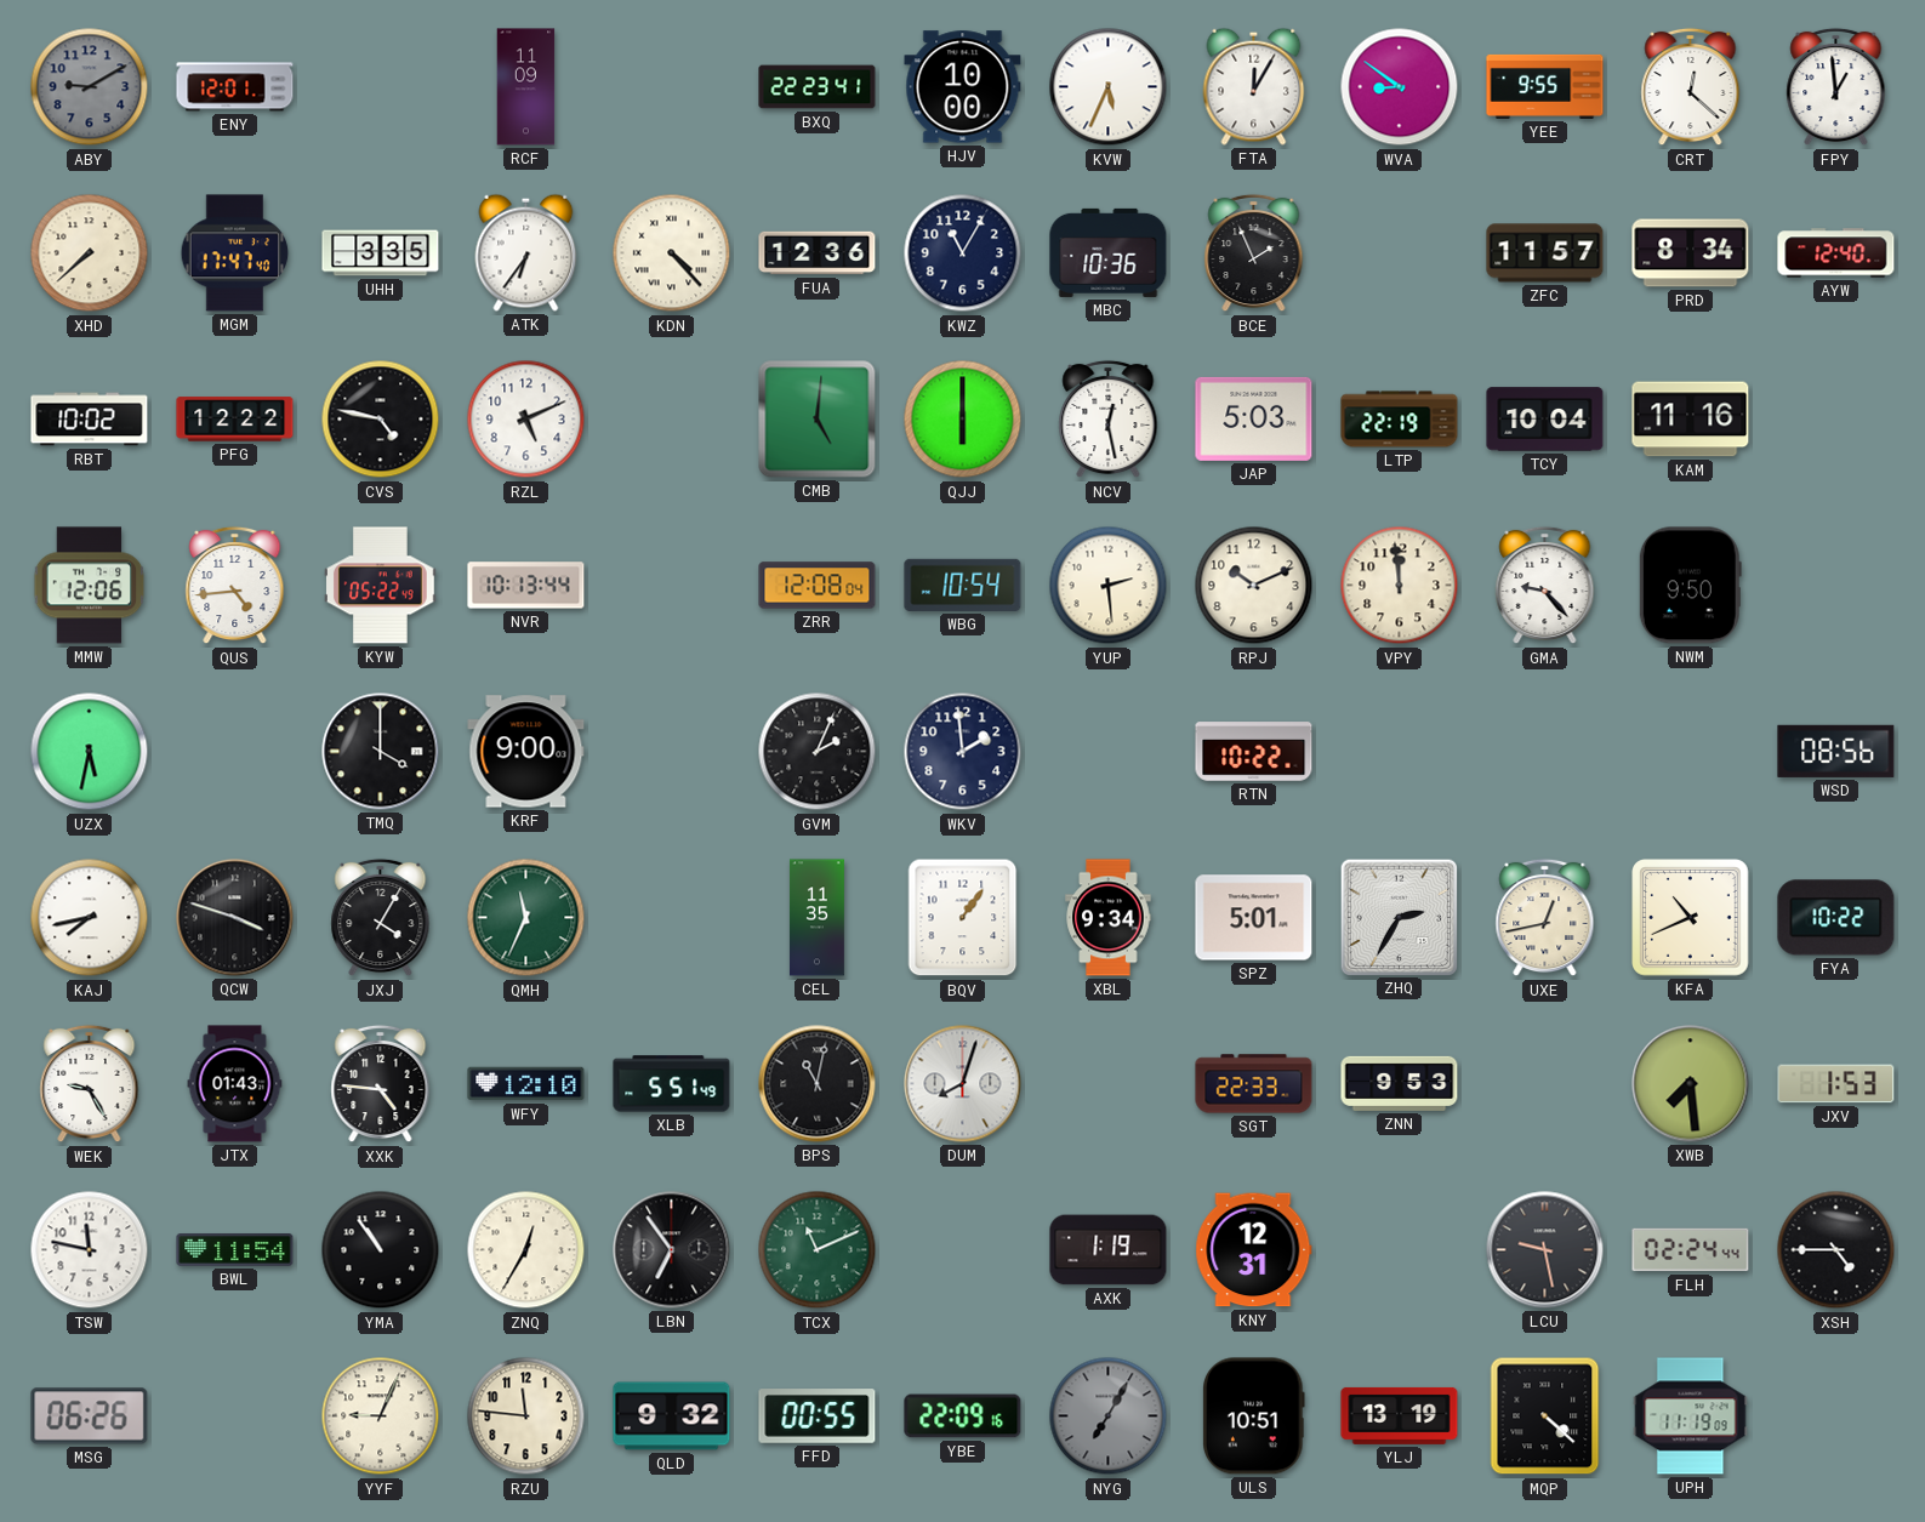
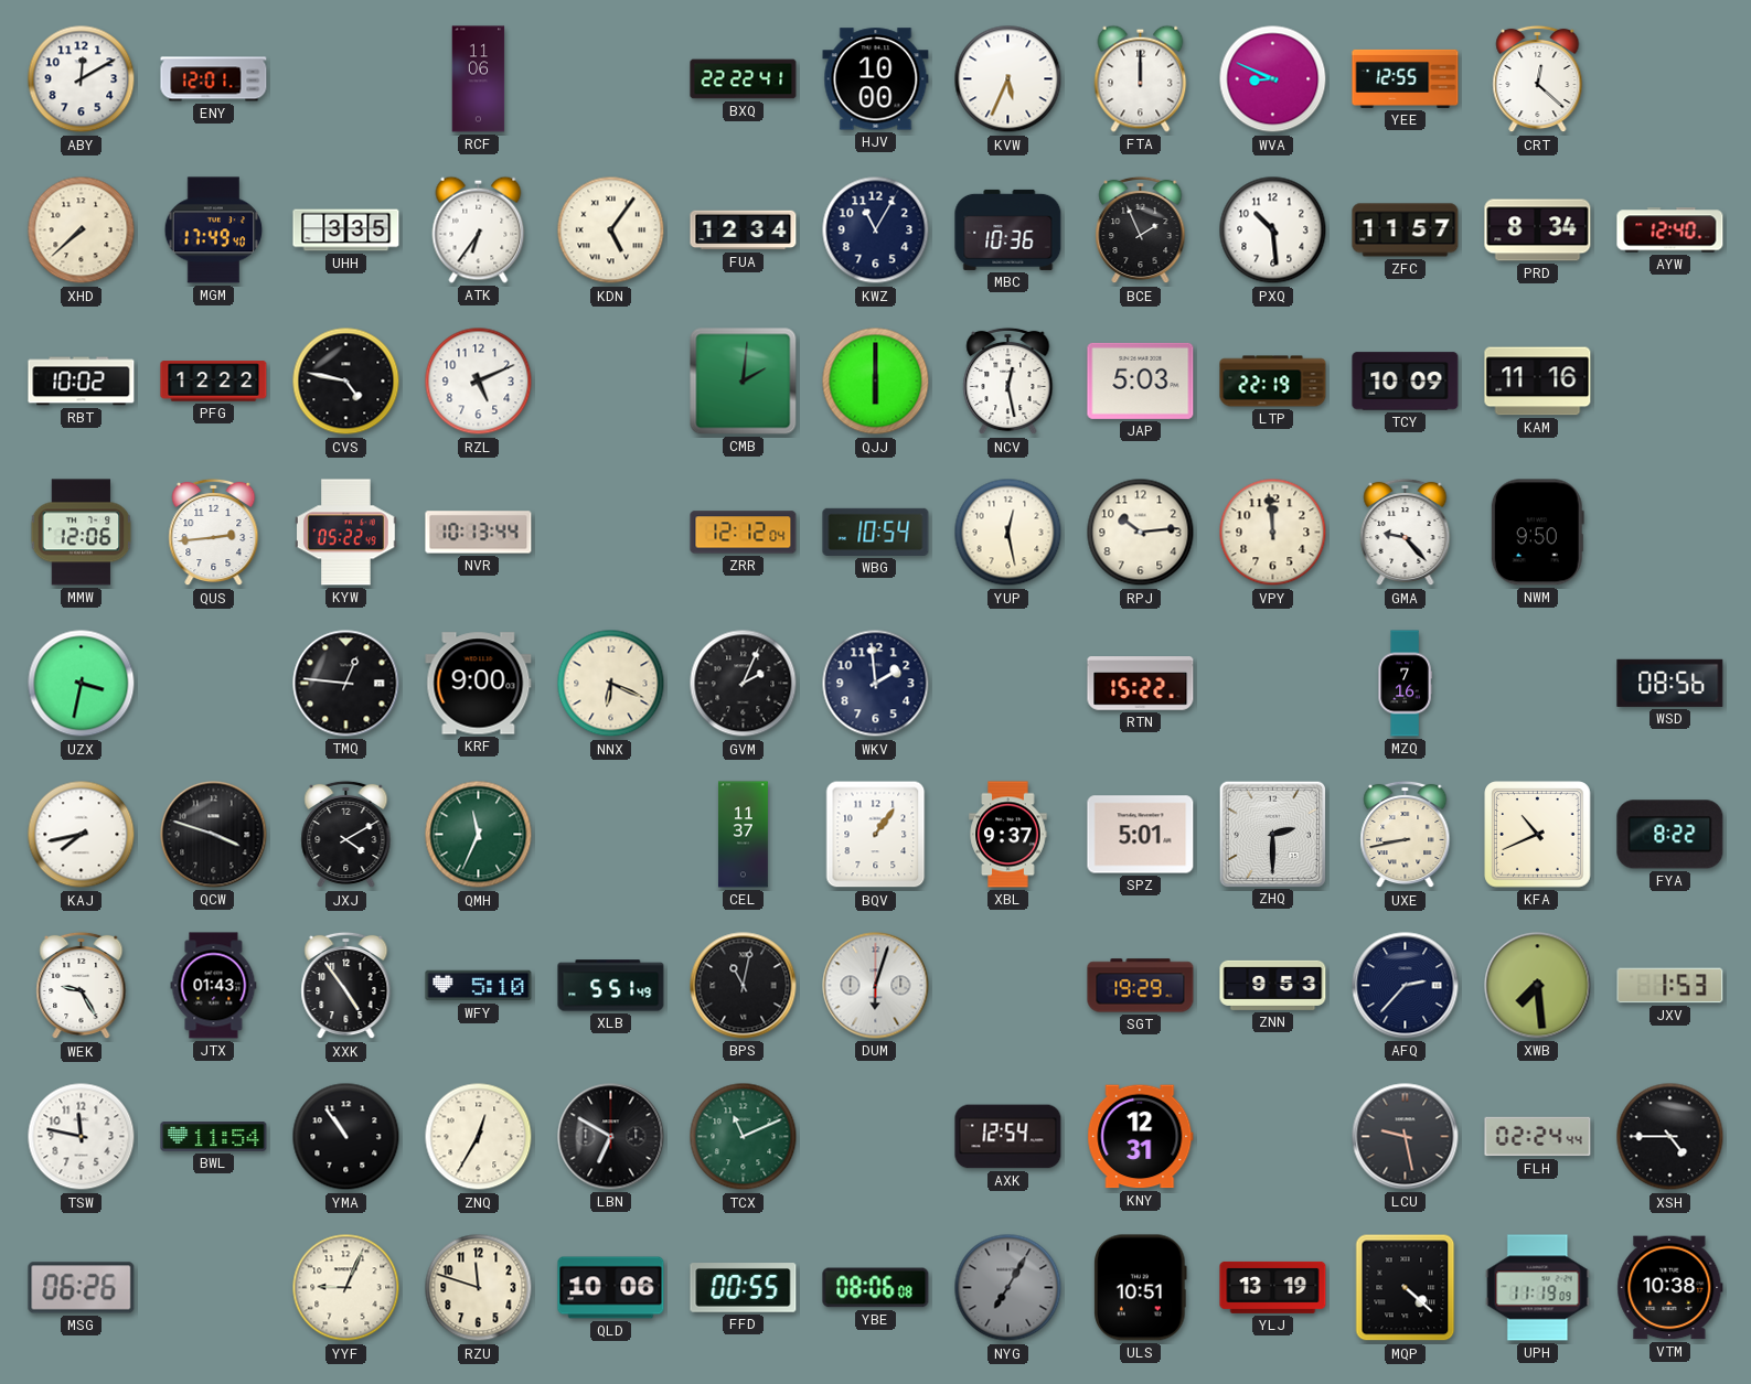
ABY: 9:10 -> 12:10
ABY dial: grey -> white
RCF: 11:09 -> 11:06
BXQ: 22:23 -> 22:22
FTA: 12:05 -> 12:00
WVA: 8:51 -> 8:49
YEE: 9:55 -> 12:55
FPY: 12:59 -> none
MGM: 17:47 -> 17:49
KDN: 4:23 -> 5:06
FUA: 12:36 -> 12:34
PXQ: none -> 10:29
CMB: 5:01 -> 2:01
TCY: 10:04 -> 10:09
QUS: 4:44 -> 2:44
ZRR: 12:08 -> 12:12
YUP: 2:29 -> 12:28
RPJ: 10:11 -> 10:14
UZX: 5:32 -> 3:32
TMQ: 4:00 -> 12:46
NNX: none -> 6:19
RTN: 10:22 -> 15:22
MZQ: none -> 7:16
JXJ: 4:05 -> 4:10
CEL: 11:35 -> 11:37
XBL: 9:34 -> 9:37
ZHQ: 2:35 -> 2:30
UXE: 12:43 -> 8:43
FYA: 10:22 -> 8:22
XXK: 4:46 -> 4:54
WFY: 12:10 -> 5:10
DUM: 8:03 -> 6:03
SGT: 22:33 -> 19:29
AFQ: none -> 2:37
LBN: 6:54 -> 6:50
AXK: 1:19 -> 12:54
RZU: 11:46 -> 11:48
QLD: 9:32 -> 10:06
YBE: 22:09 -> 08:06
VTM: none -> 10:38
